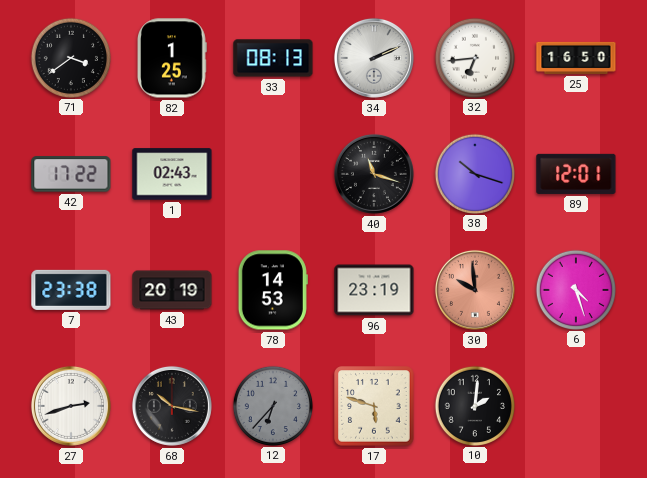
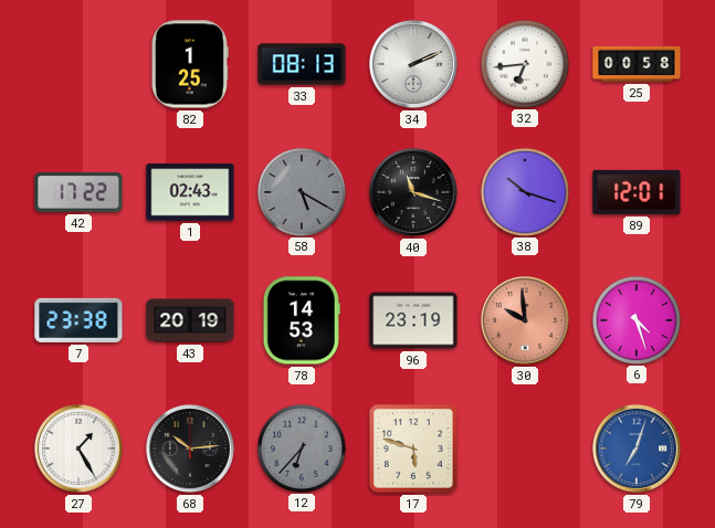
71: 3:39 -> none
25: 16:50 -> 00:58
58: none -> 5:20
27: 2:42 -> 1:25
68: 10:17 -> 10:14
10: 2:01 -> none
79: none -> 7:03
